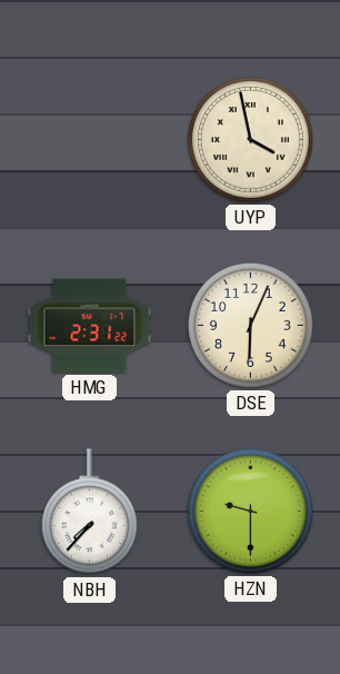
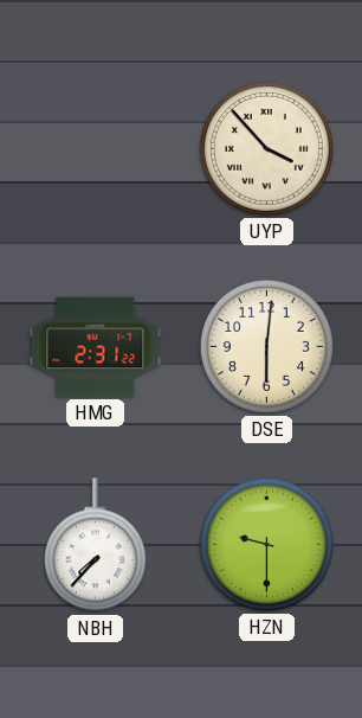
UYP: 3:58 -> 3:53
DSE: 6:04 -> 6:01
